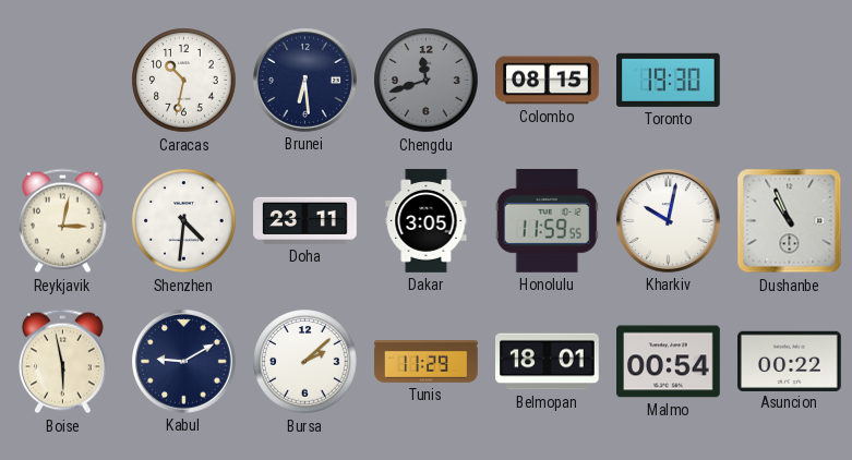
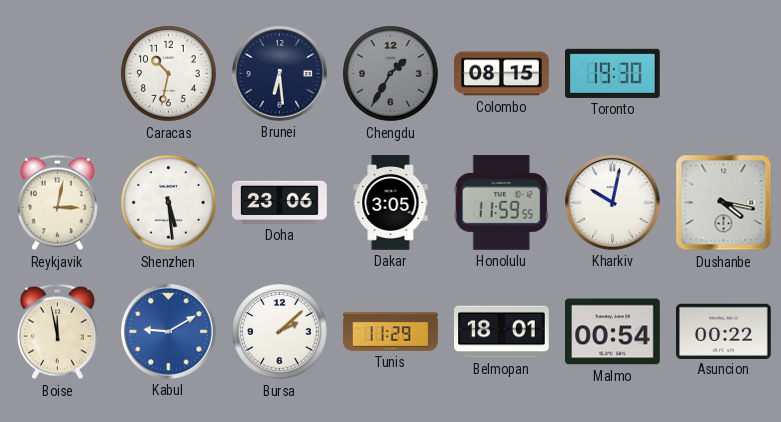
Chengdu: 11:42 -> 1:35
Shenzhen: 4:31 -> 5:29
Doha: 23:11 -> 23:06
Dushanbe: 10:56 -> 4:17
Boise: 5:58 -> 11:58
Kabul dial: navy -> blue
